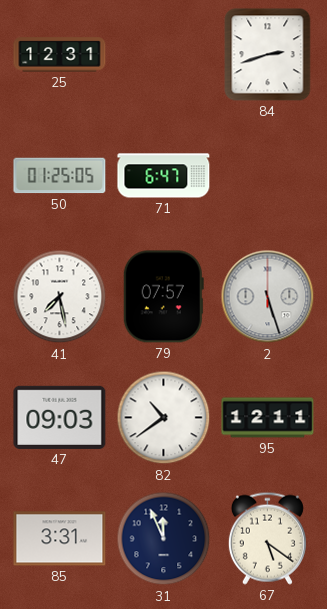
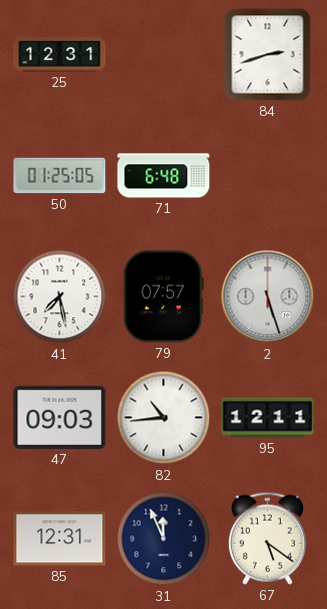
71: 6:47 -> 6:48
82: 10:39 -> 10:44
85: 3:31 -> 12:31
